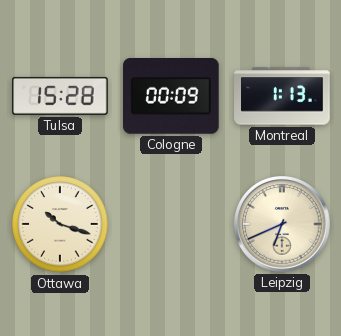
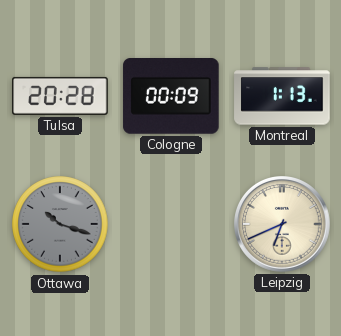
Tulsa: 15:28 -> 20:28
Ottawa dial: cream -> grey
